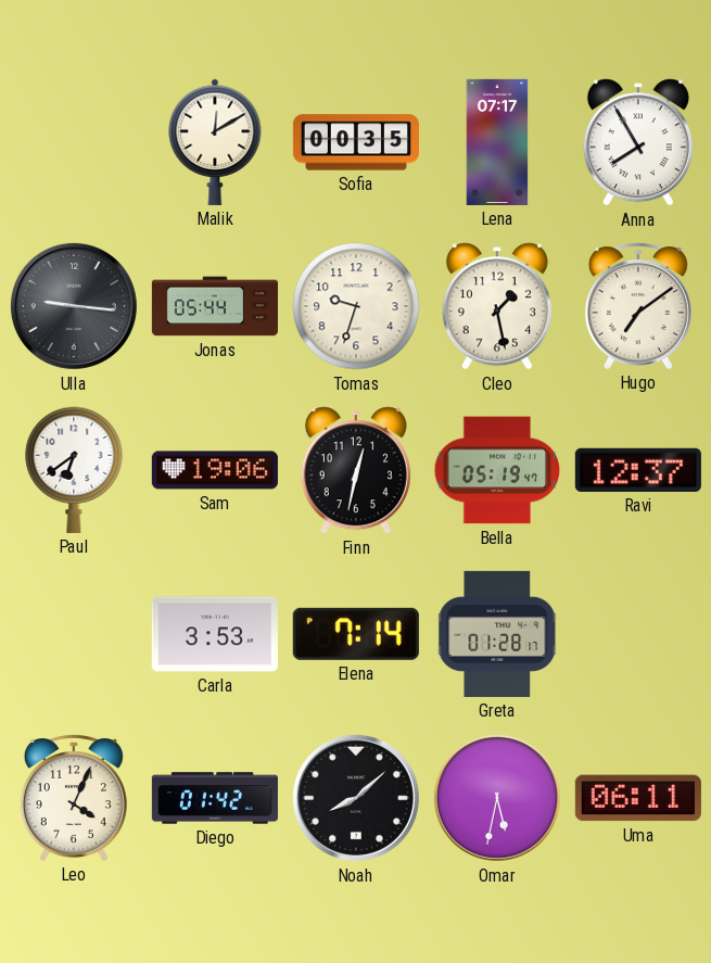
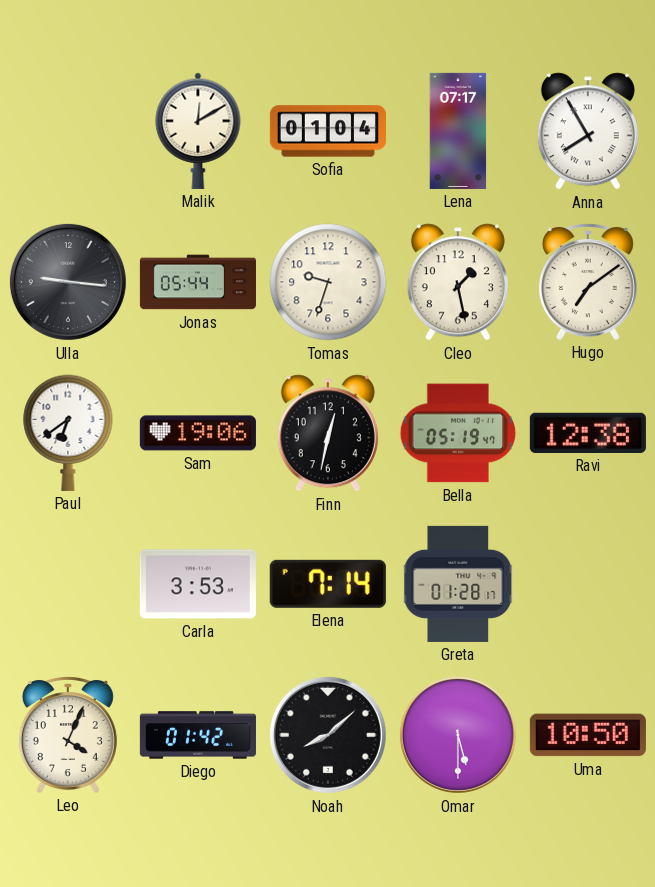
Sofia: 00:35 -> 01:04
Ravi: 12:37 -> 12:38
Omar: 5:32 -> 5:30
Uma: 06:11 -> 10:50
